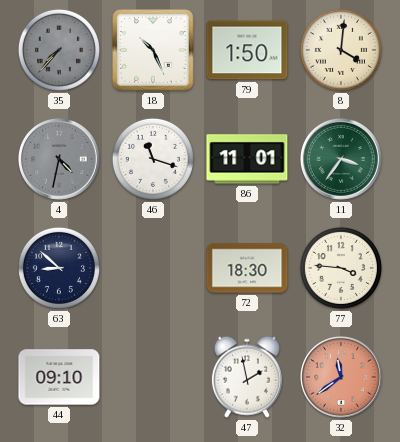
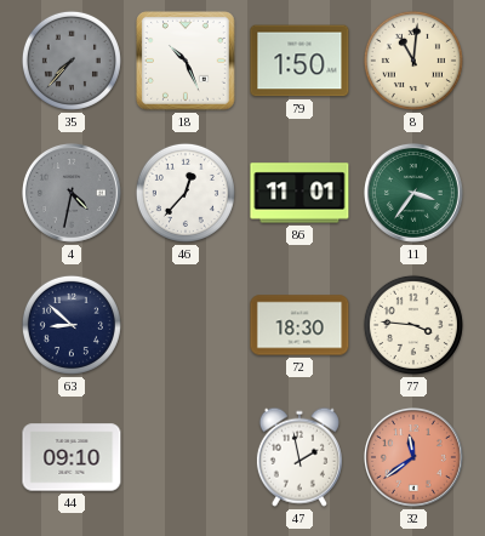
8: 4:01 -> 11:01
46: 11:18 -> 12:37
